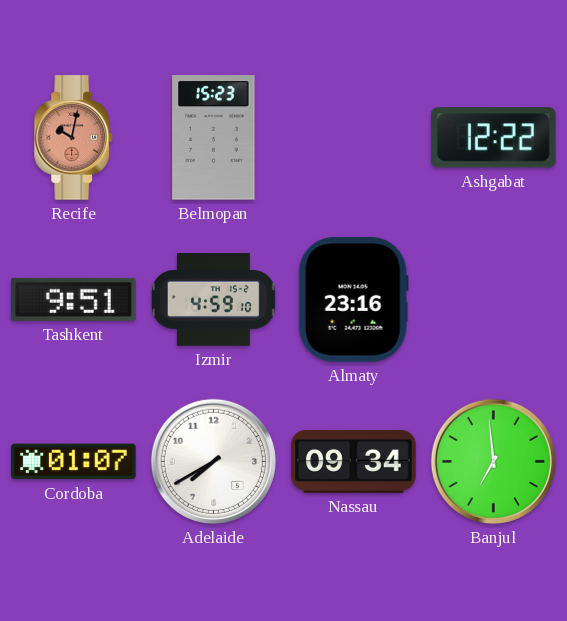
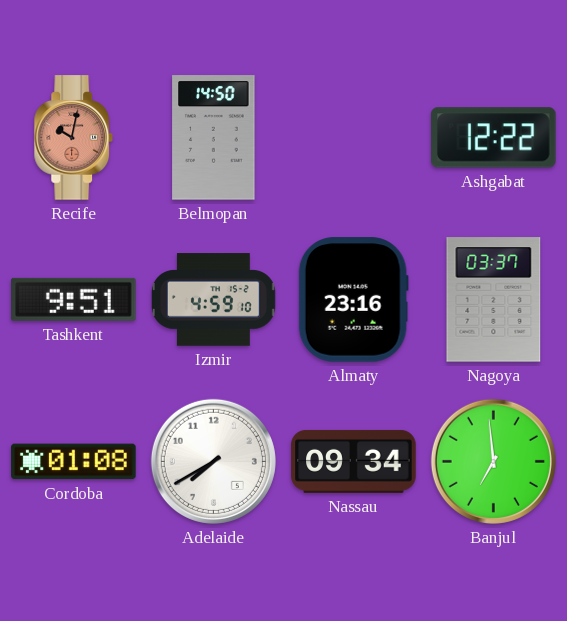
Belmopan: 15:23 -> 14:50
Nagoya: none -> 03:37
Cordoba: 01:07 -> 01:08
